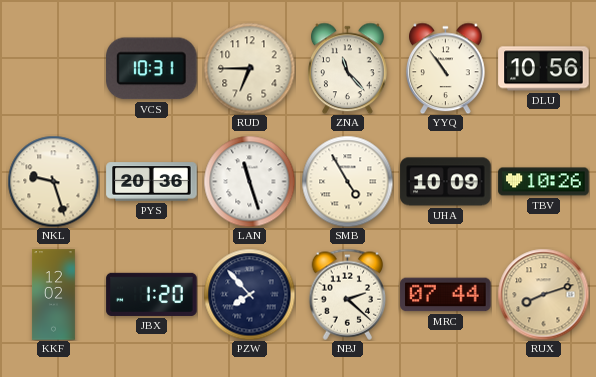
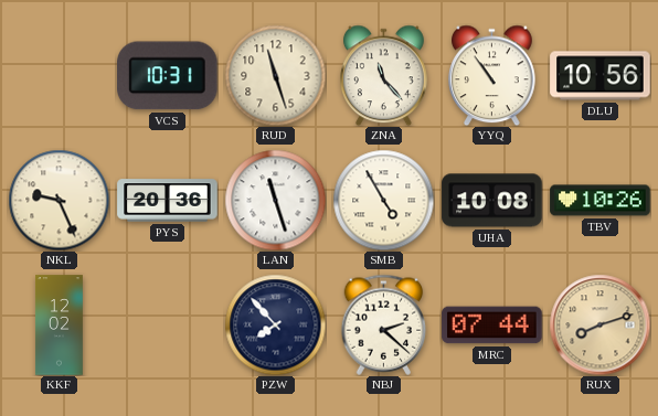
RUD: 6:45 -> 11:27
NKL: 9:27 -> 9:26
UHA: 10:09 -> 10:08
JBX: 1:20 -> none
